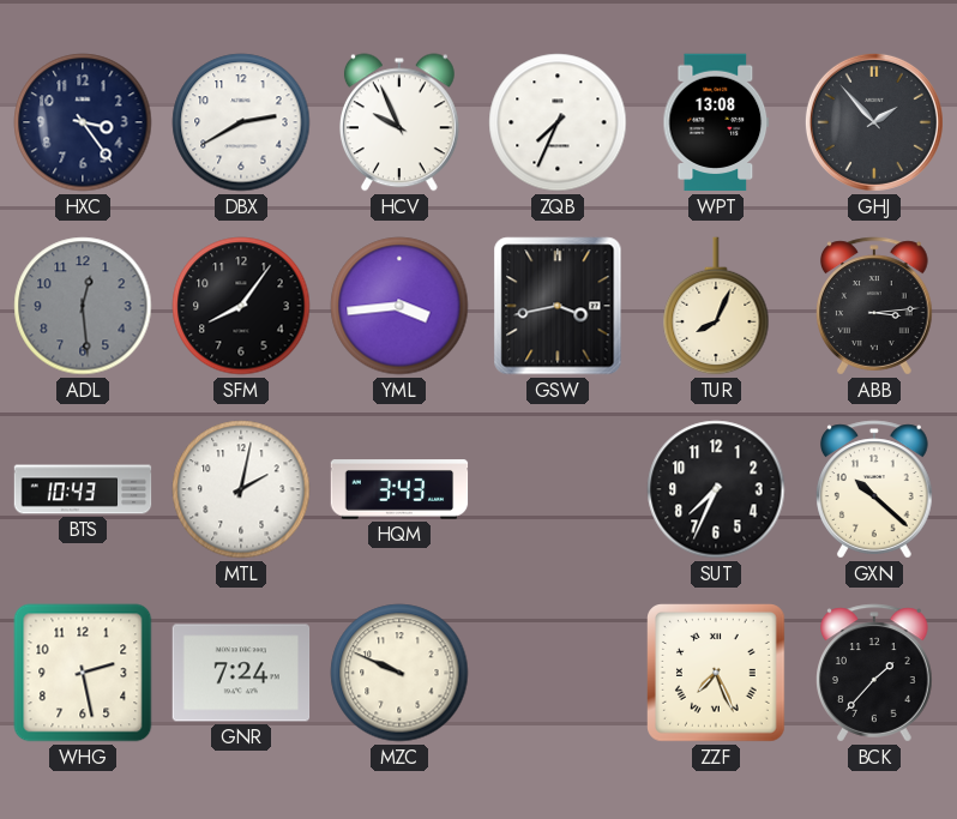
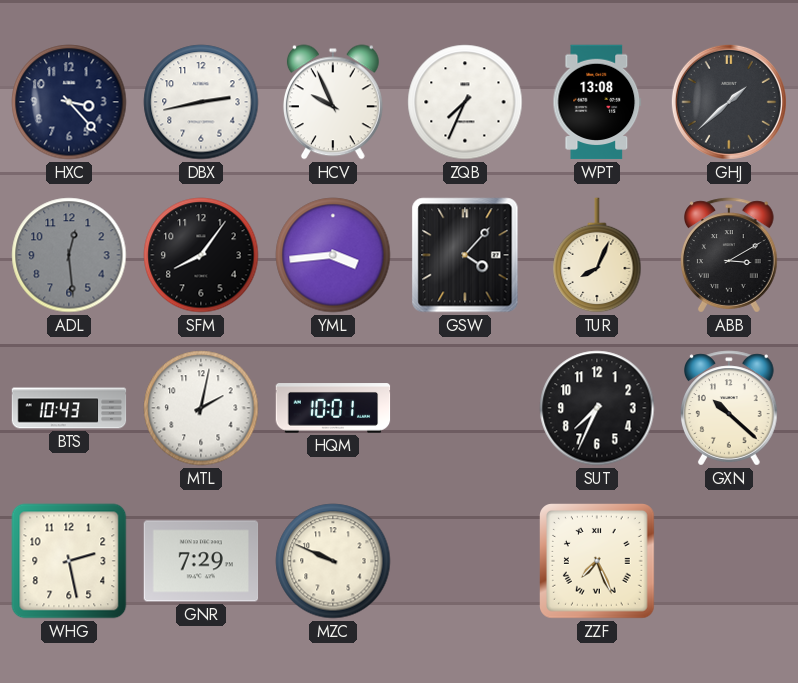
HXC: 3:24 -> 3:23
DBX: 2:40 -> 2:43
GHJ: 1:53 -> 1:38
GSW: 3:43 -> 4:07
ABB: 3:14 -> 3:10
HQM: 3:43 -> 10:01
GNR: 7:24 -> 7:29
BCK: 1:37 -> none
